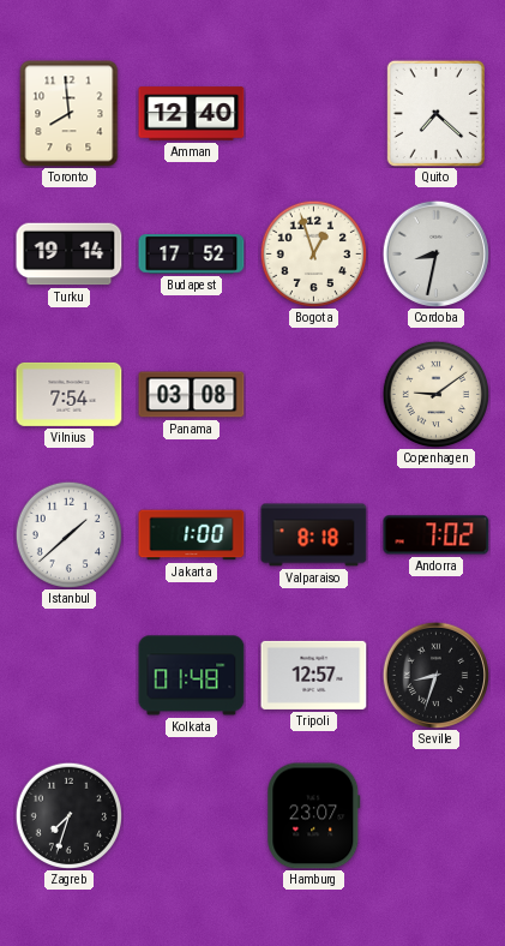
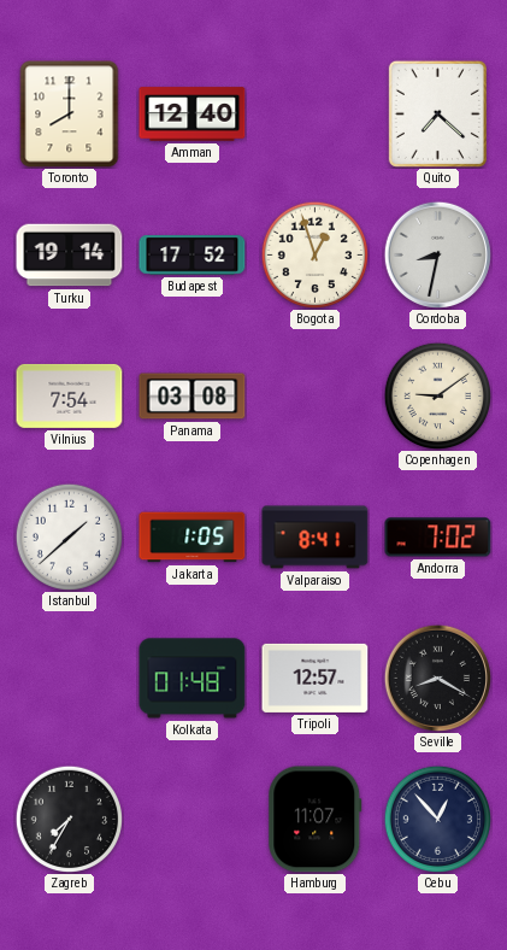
Toronto: 7:59 -> 8:00
Jakarta: 1:00 -> 1:05
Valparaiso: 8:18 -> 8:41
Seville: 8:33 -> 8:20
Zagreb: 7:33 -> 7:35
Hamburg: 23:07 -> 11:07
Cebu: none -> 12:53
